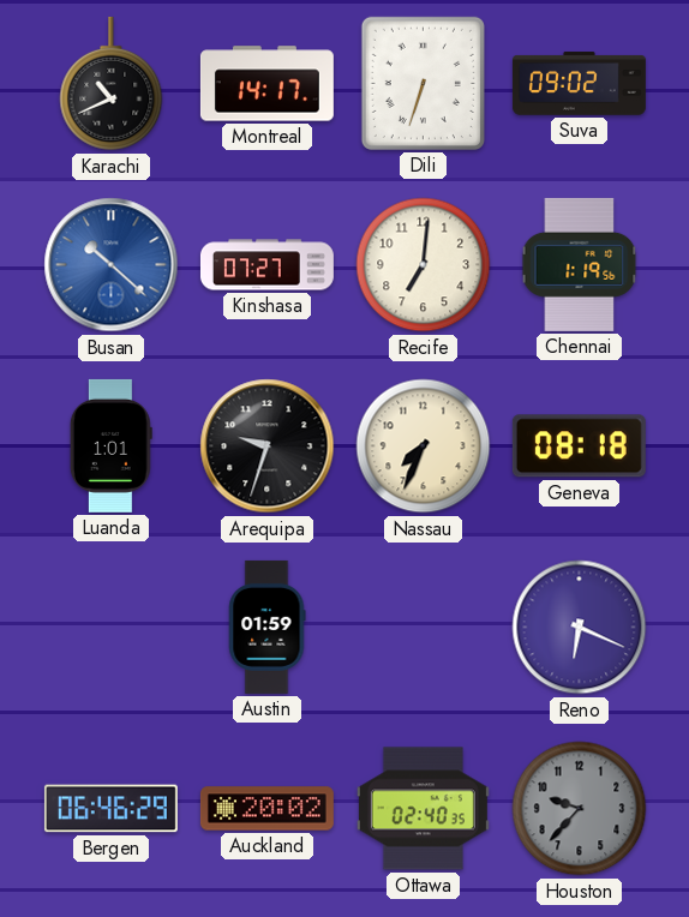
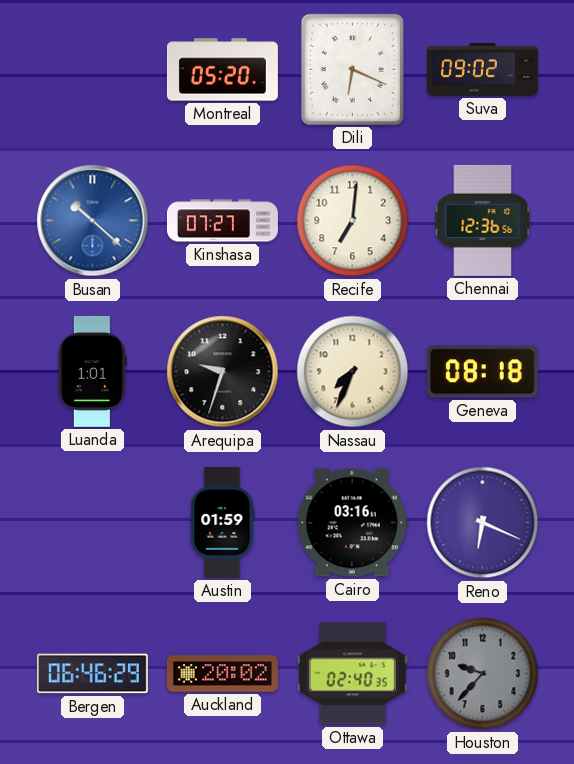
Karachi: 10:41 -> none
Montreal: 14:17 -> 05:20
Dili: 6:33 -> 6:19
Chennai: 1:19 -> 12:36
Cairo: none -> 03:16
